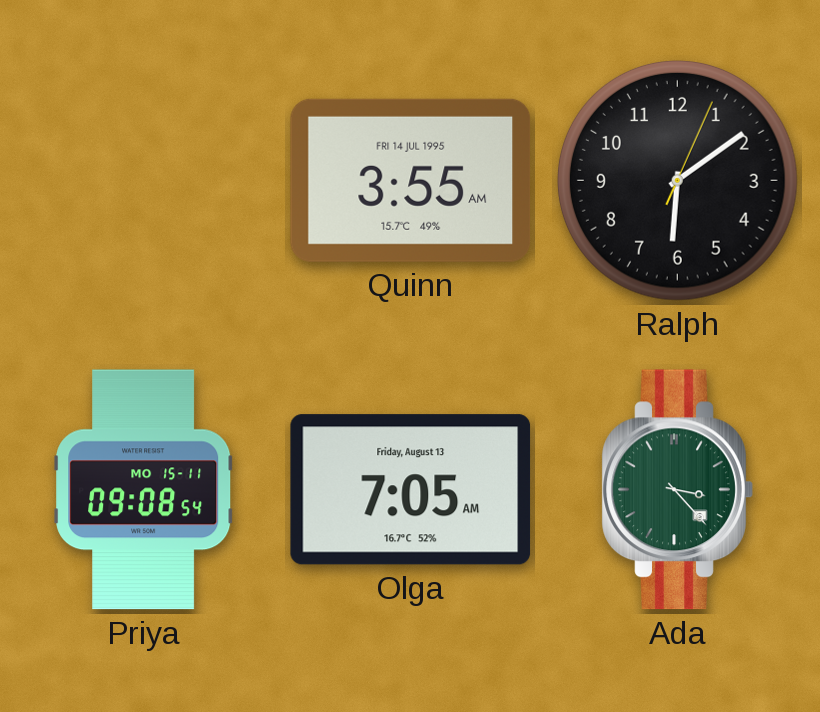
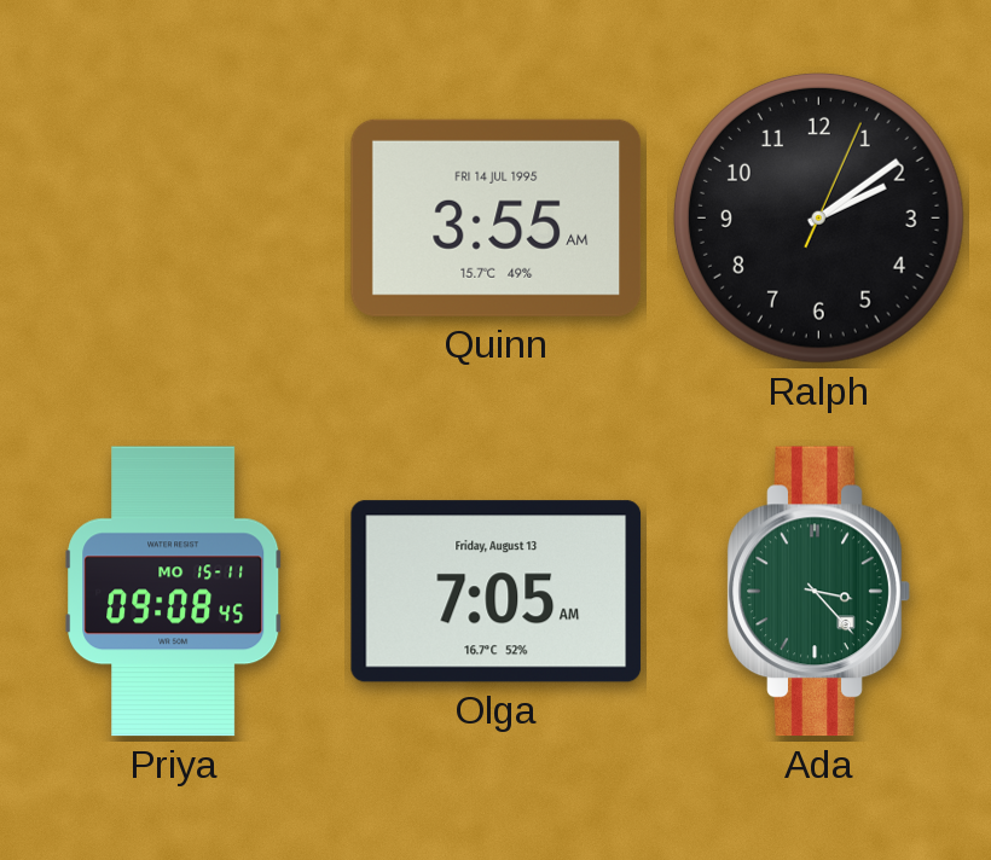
Ralph: 6:09 -> 2:09
Priya: 09:08:54 -> 09:08:45
